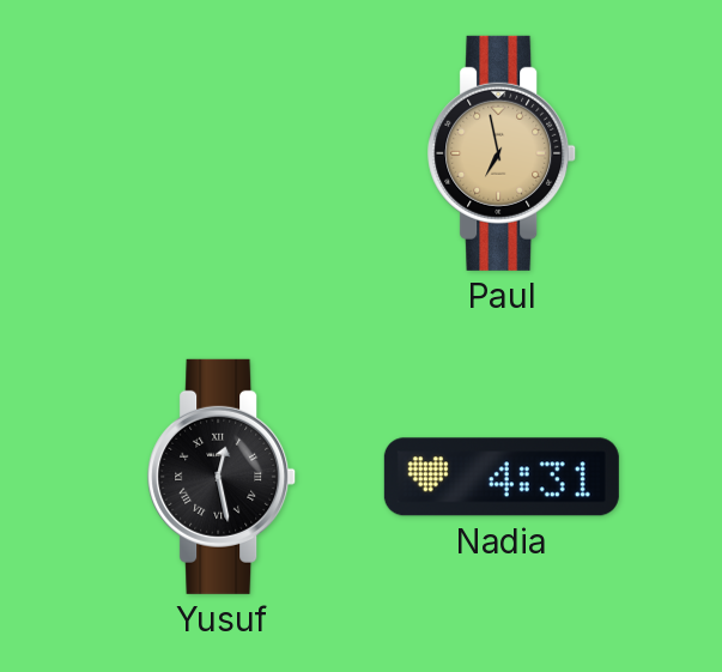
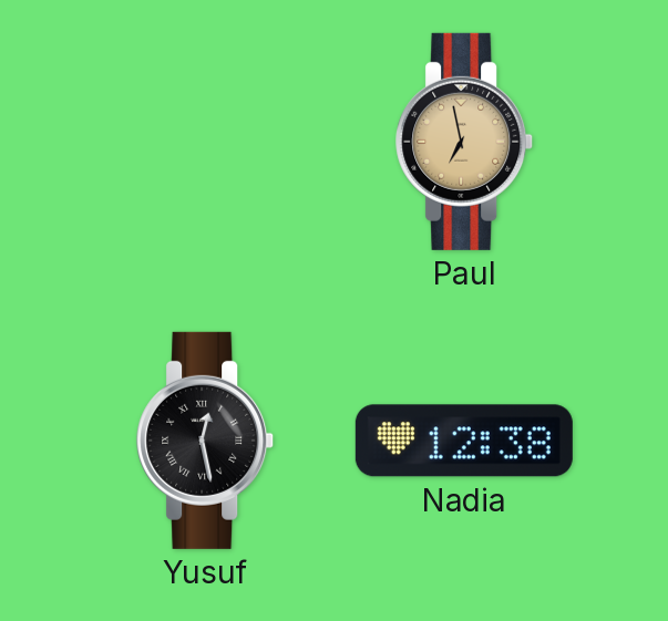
Nadia: 4:31 -> 12:38
